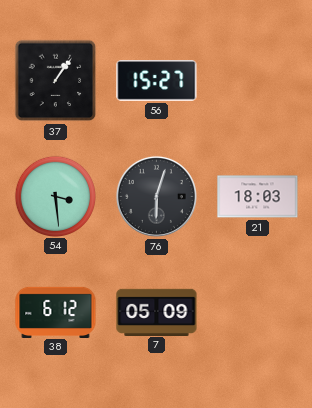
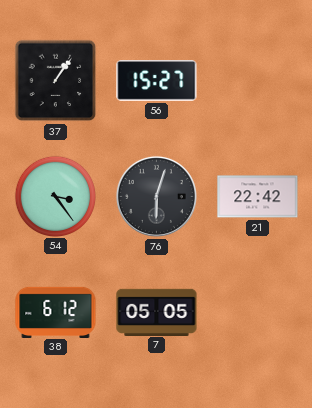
54: 3:29 -> 3:24
21: 18:03 -> 22:42
7: 05:09 -> 05:05
